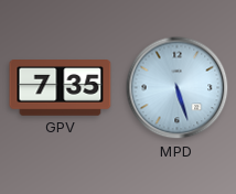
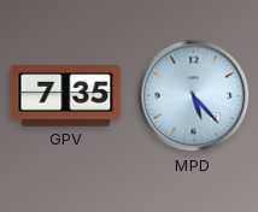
MPD: 5:27 -> 5:23
